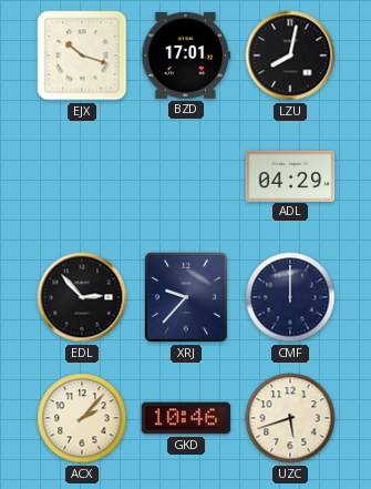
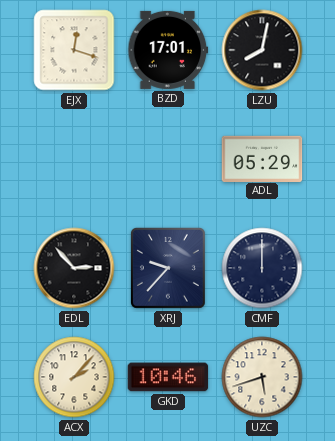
EJX: 10:18 -> 12:18
ADL: 04:29 -> 05:29
